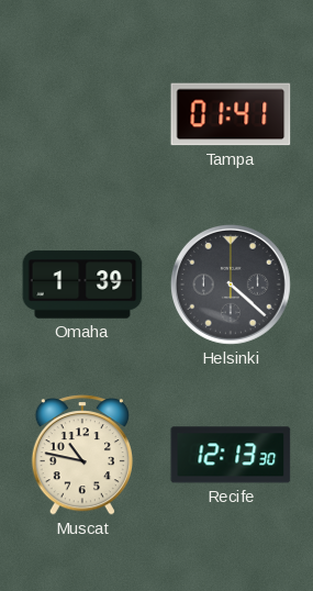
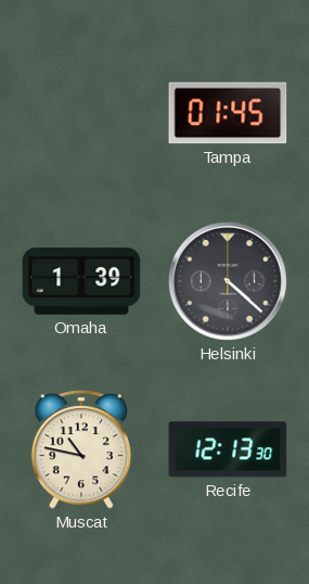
Tampa: 01:41 -> 01:45
